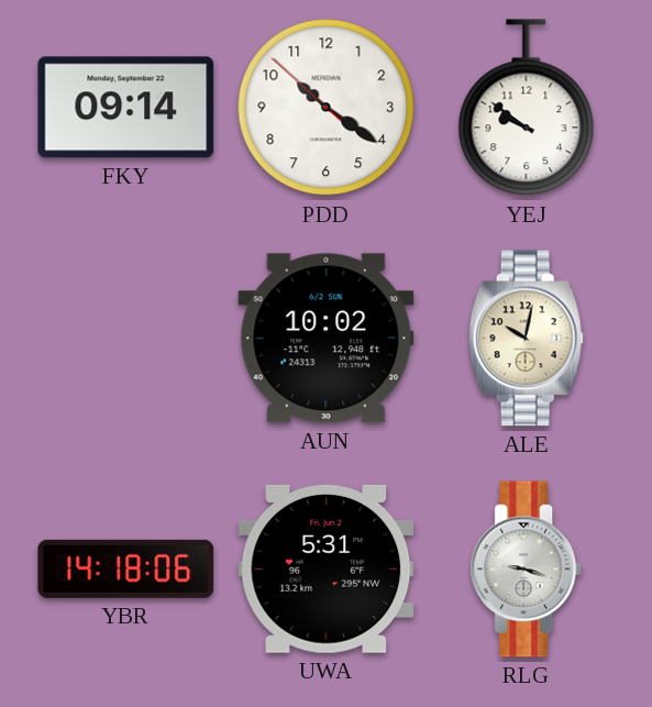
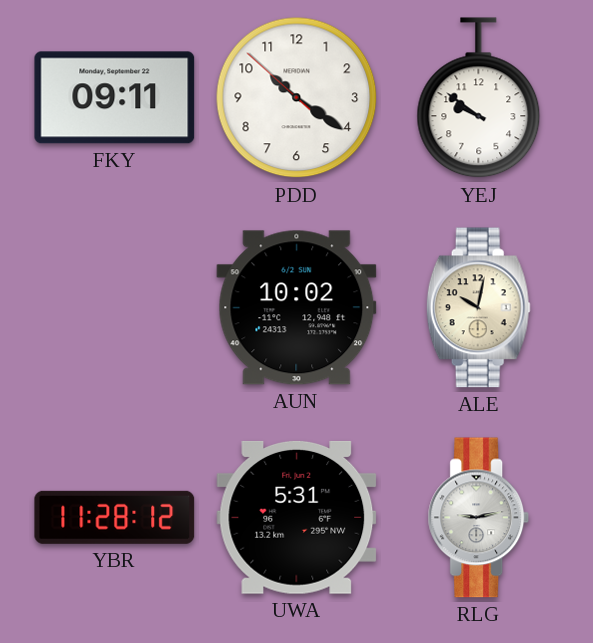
FKY: 09:14 -> 09:11
YBR: 14:18 -> 11:28
RLG: 9:18 -> 9:13
